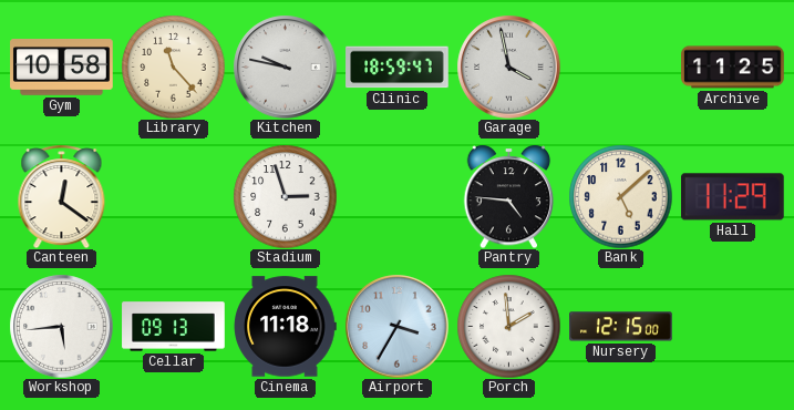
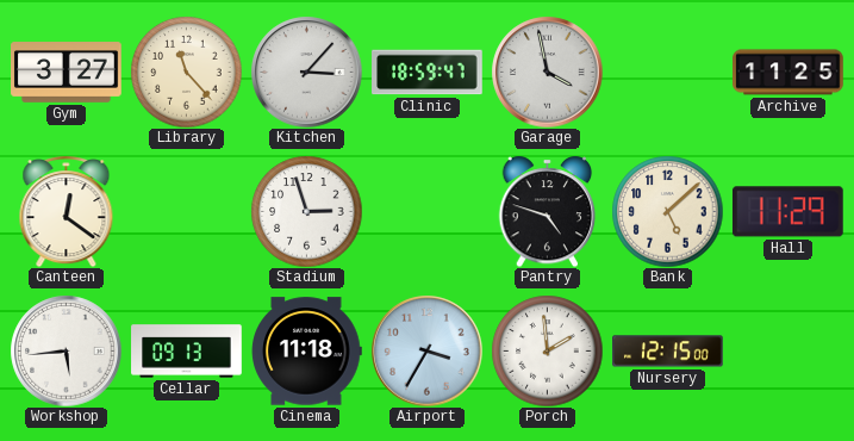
Gym: 10:58 -> 3:27
Kitchen: 9:47 -> 3:07
Pantry: 4:46 -> 4:48
